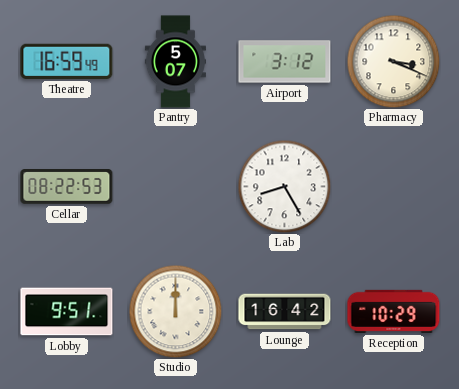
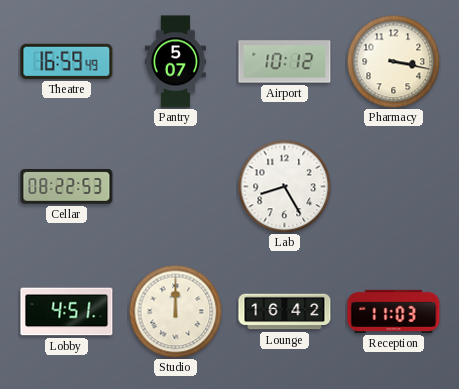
Airport: 3:12 -> 10:12
Pharmacy: 3:19 -> 3:17
Lobby: 9:51 -> 4:51
Reception: 10:29 -> 11:03
